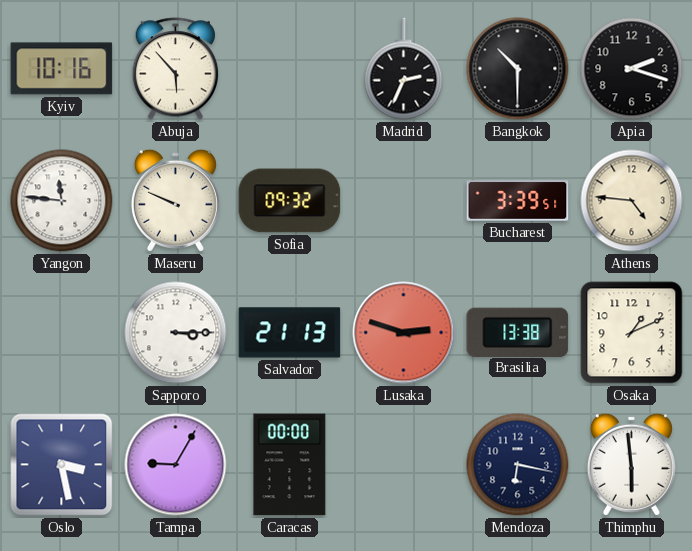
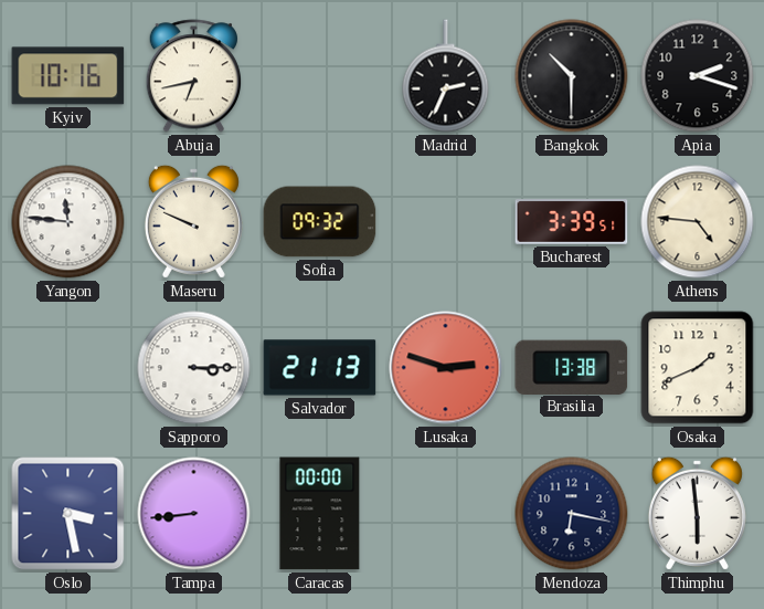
Abuja: 5:53 -> 6:43
Osaka: 1:11 -> 1:41
Tampa: 9:05 -> 8:44
